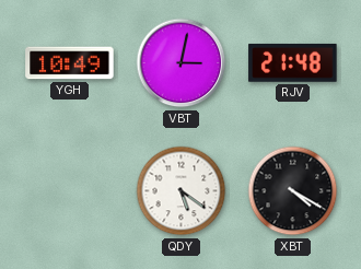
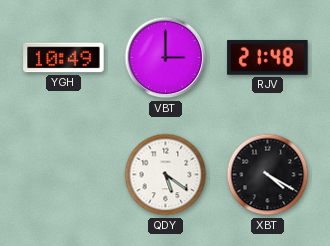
VBT: 3:02 -> 3:00
